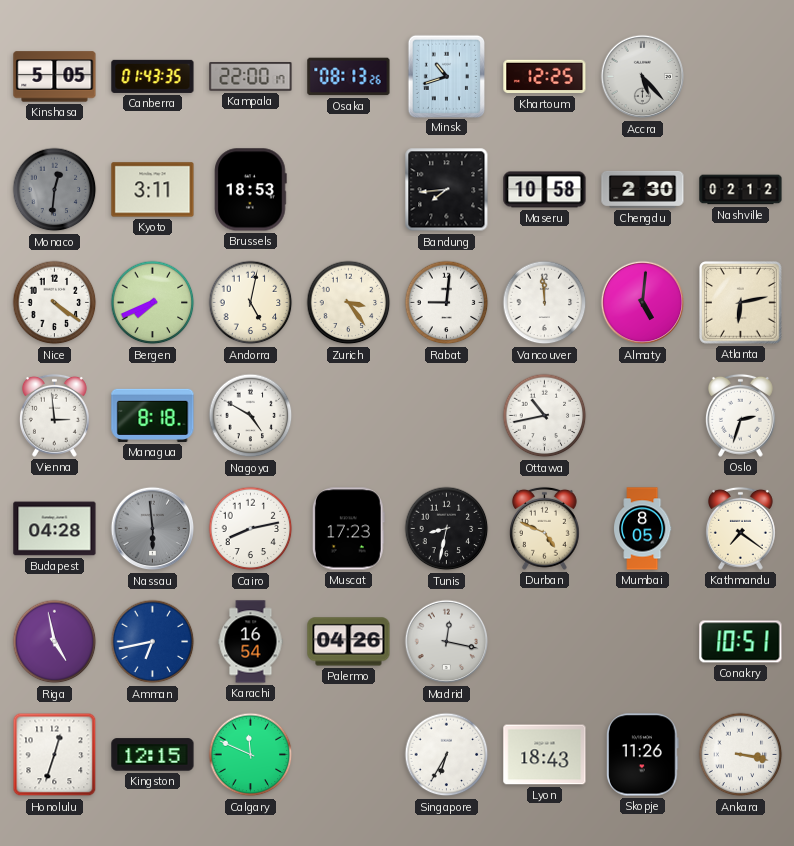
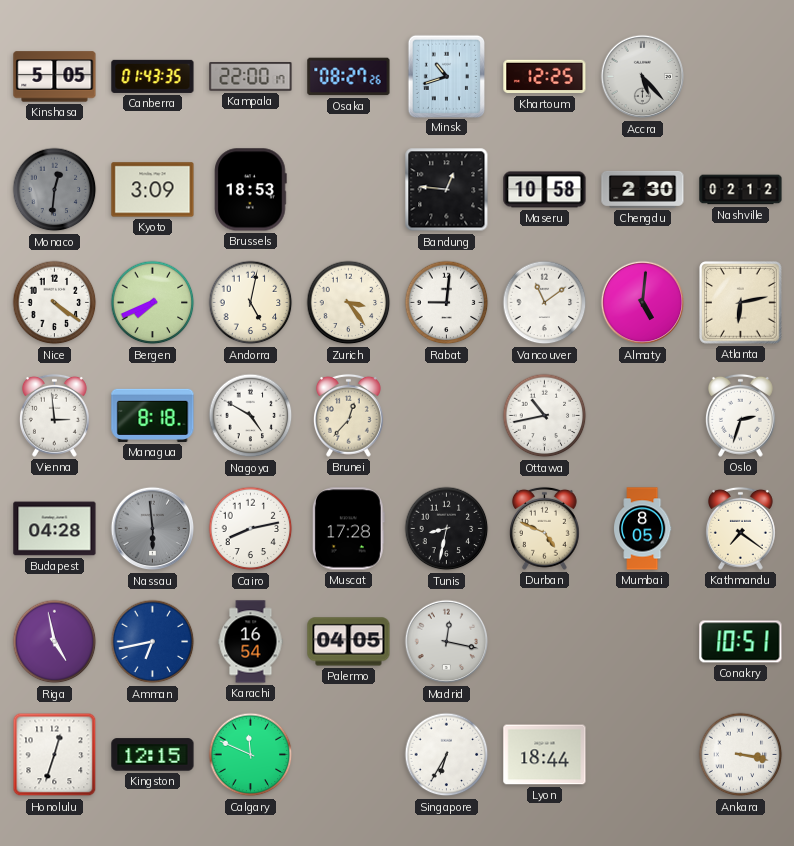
Osaka: 08:13 -> 08:27
Kyoto: 3:11 -> 3:09
Bandung: 7:44 -> 12:46
Vancouver: 11:59 -> 11:09
Brunei: none -> 12:37
Muscat: 17:23 -> 17:28
Palermo: 04:26 -> 04:05
Lyon: 18:43 -> 18:44
Skopje: 11:26 -> none
